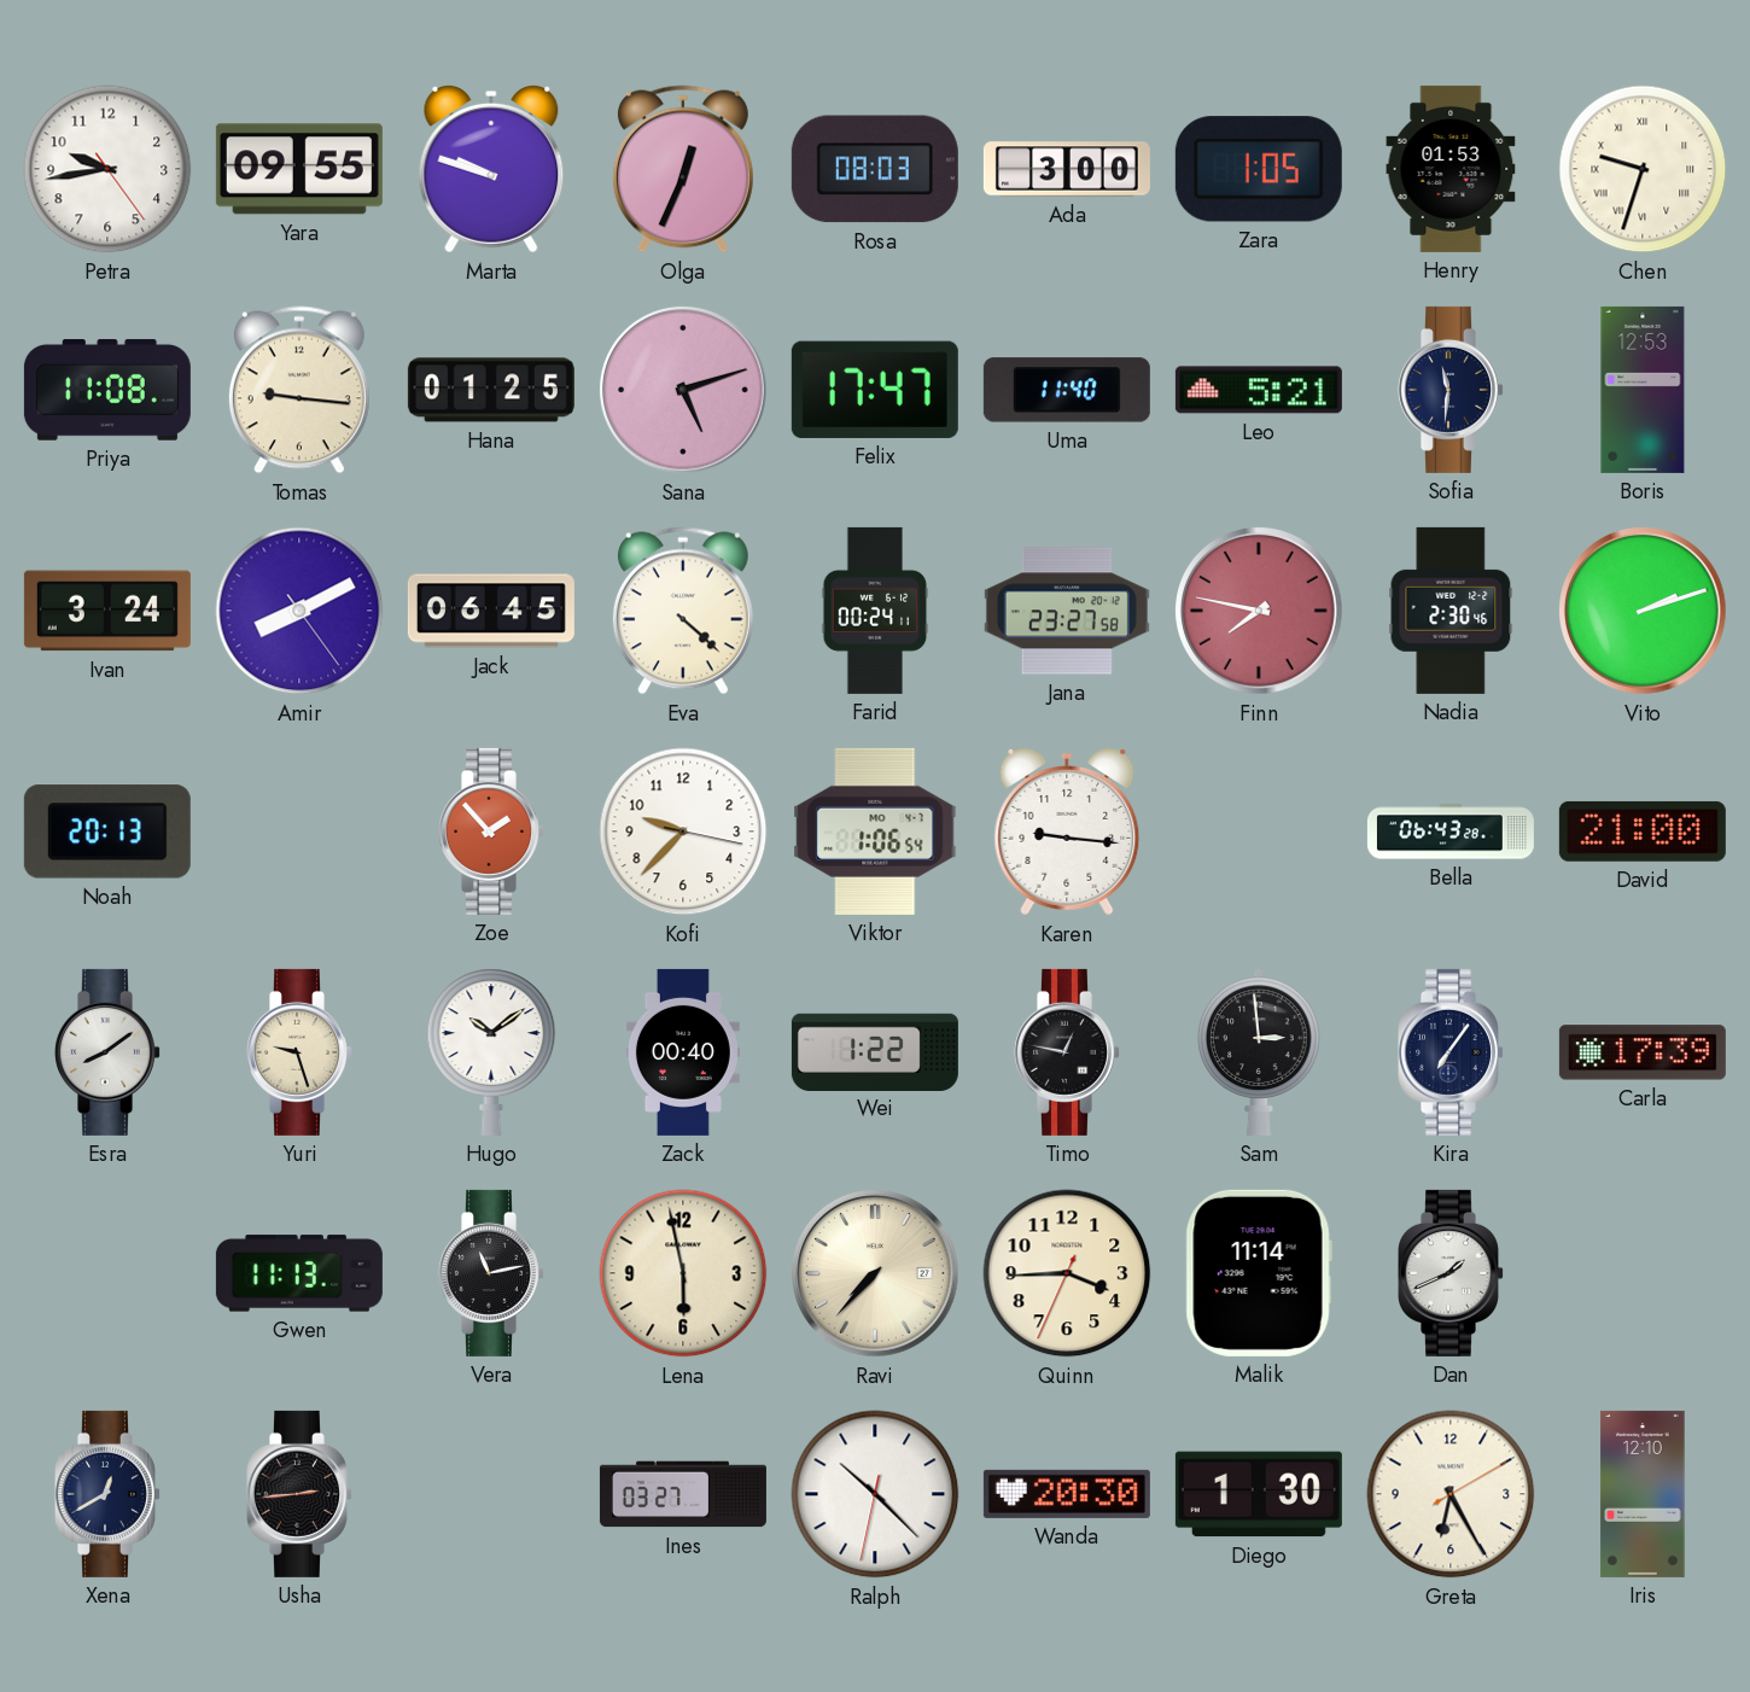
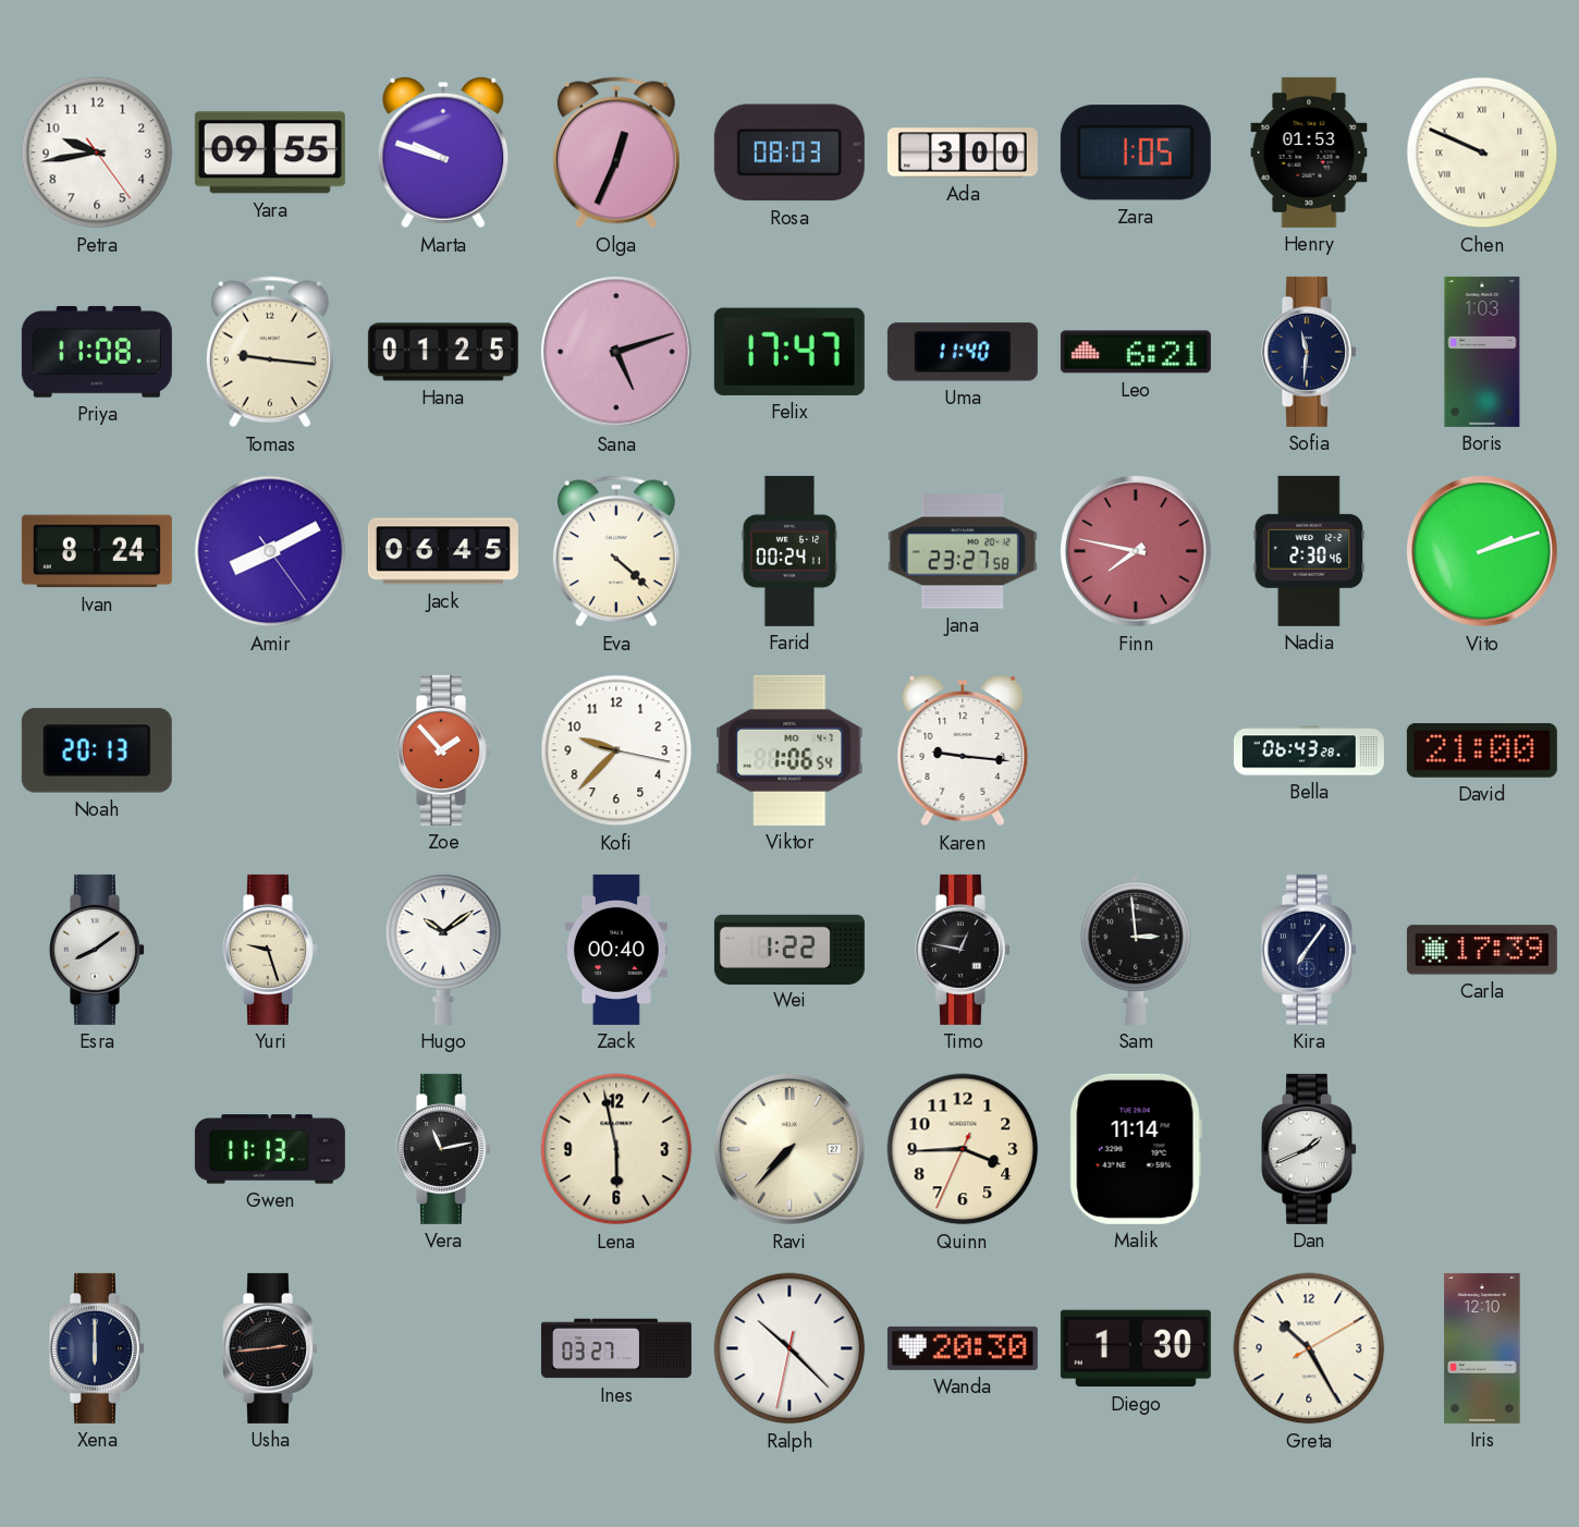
Chen: 9:33 -> 9:49
Leo: 5:21 -> 6:21
Boris: 12:53 -> 1:03
Ivan: 3:24 -> 8:24
Xena: 12:40 -> 6:00
Greta: 6:25 -> 10:25
